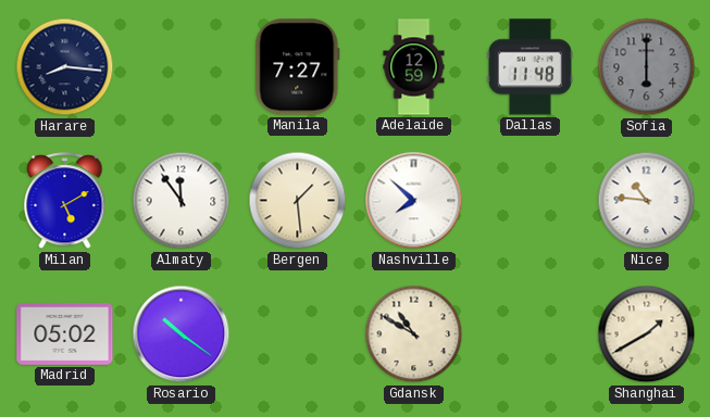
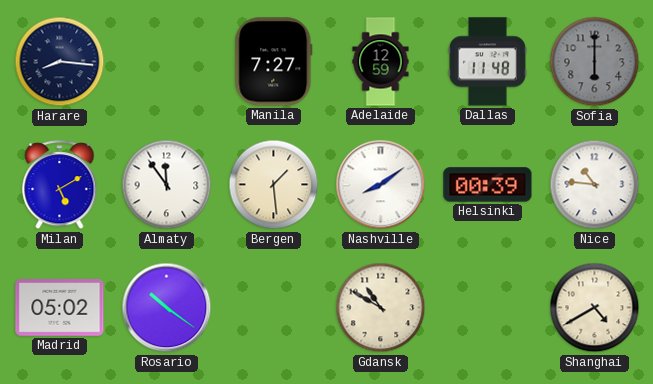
Nashville: 7:52 -> 8:09
Helsinki: none -> 00:39
Shanghai: 1:40 -> 4:40
